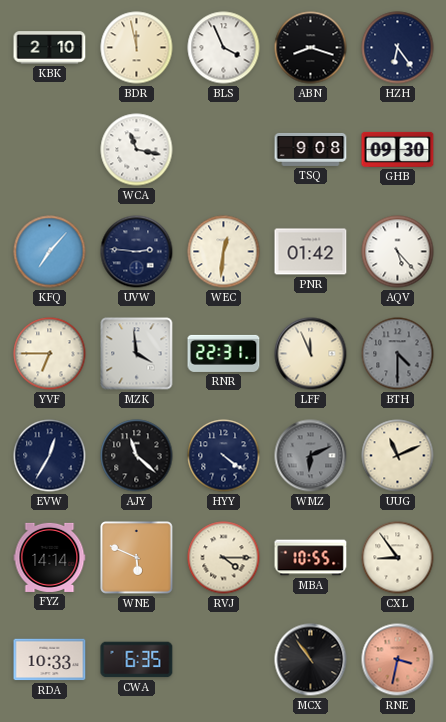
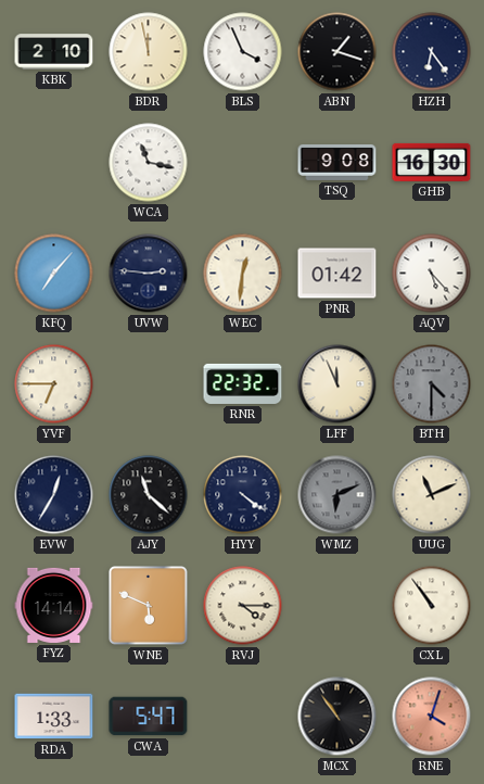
ABN: 8:18 -> 1:18
GHB: 09:30 -> 16:30
MZK: 3:59 -> none
RNR: 22:31 -> 22:32
MBA: 10:55 -> none
CXL: 8:54 -> 10:54
RDA: 10:33 -> 1:33
CWA: 6:35 -> 5:47
RNE: 3:32 -> 4:03
